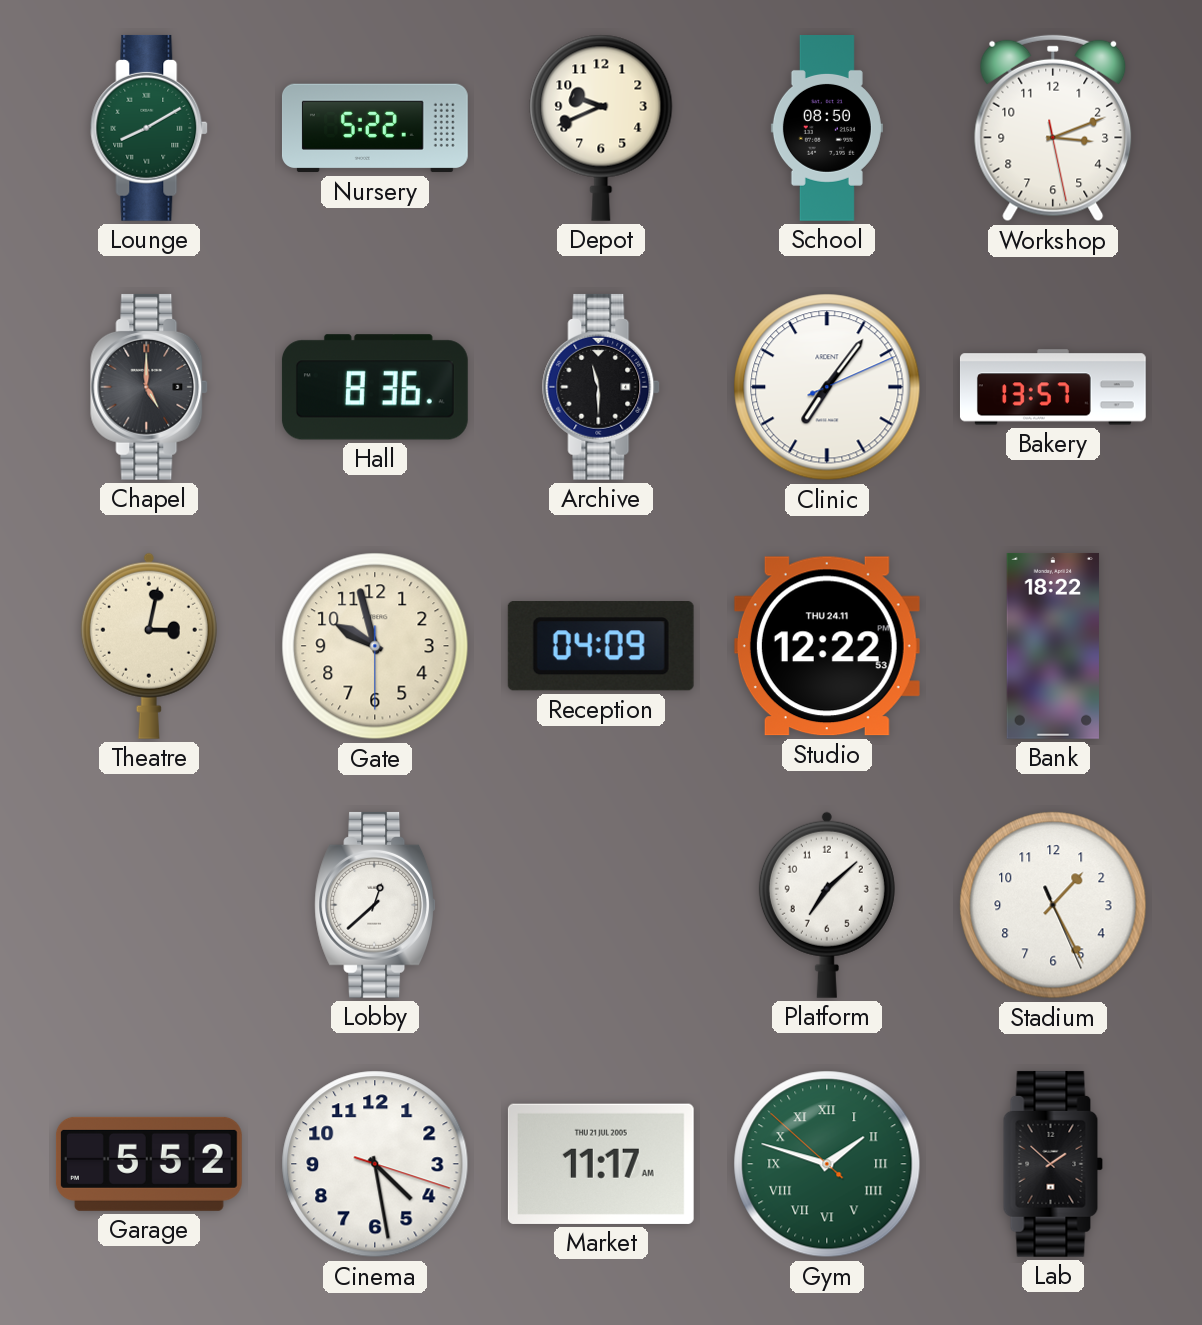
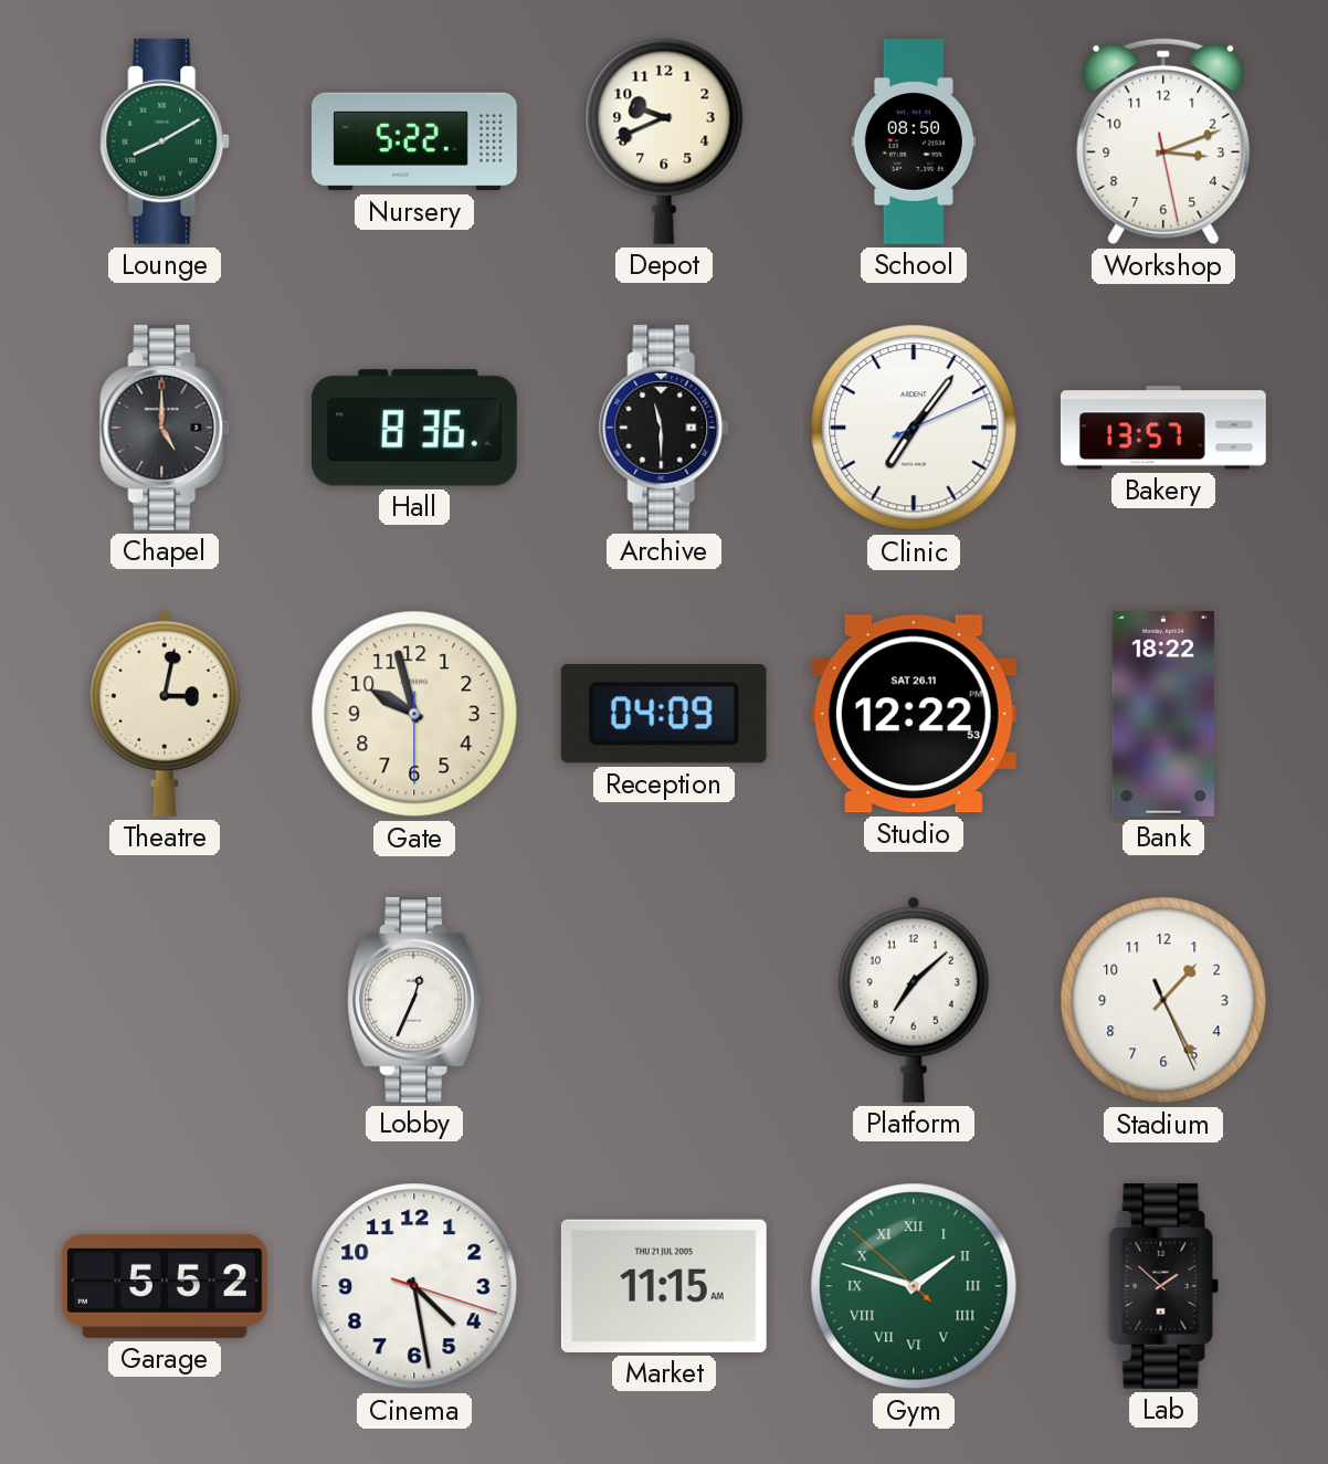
Studio date: THU 24.11 -> SAT 26.11
Lobby: 12:38 -> 12:34
Market: 11:17 -> 11:15
